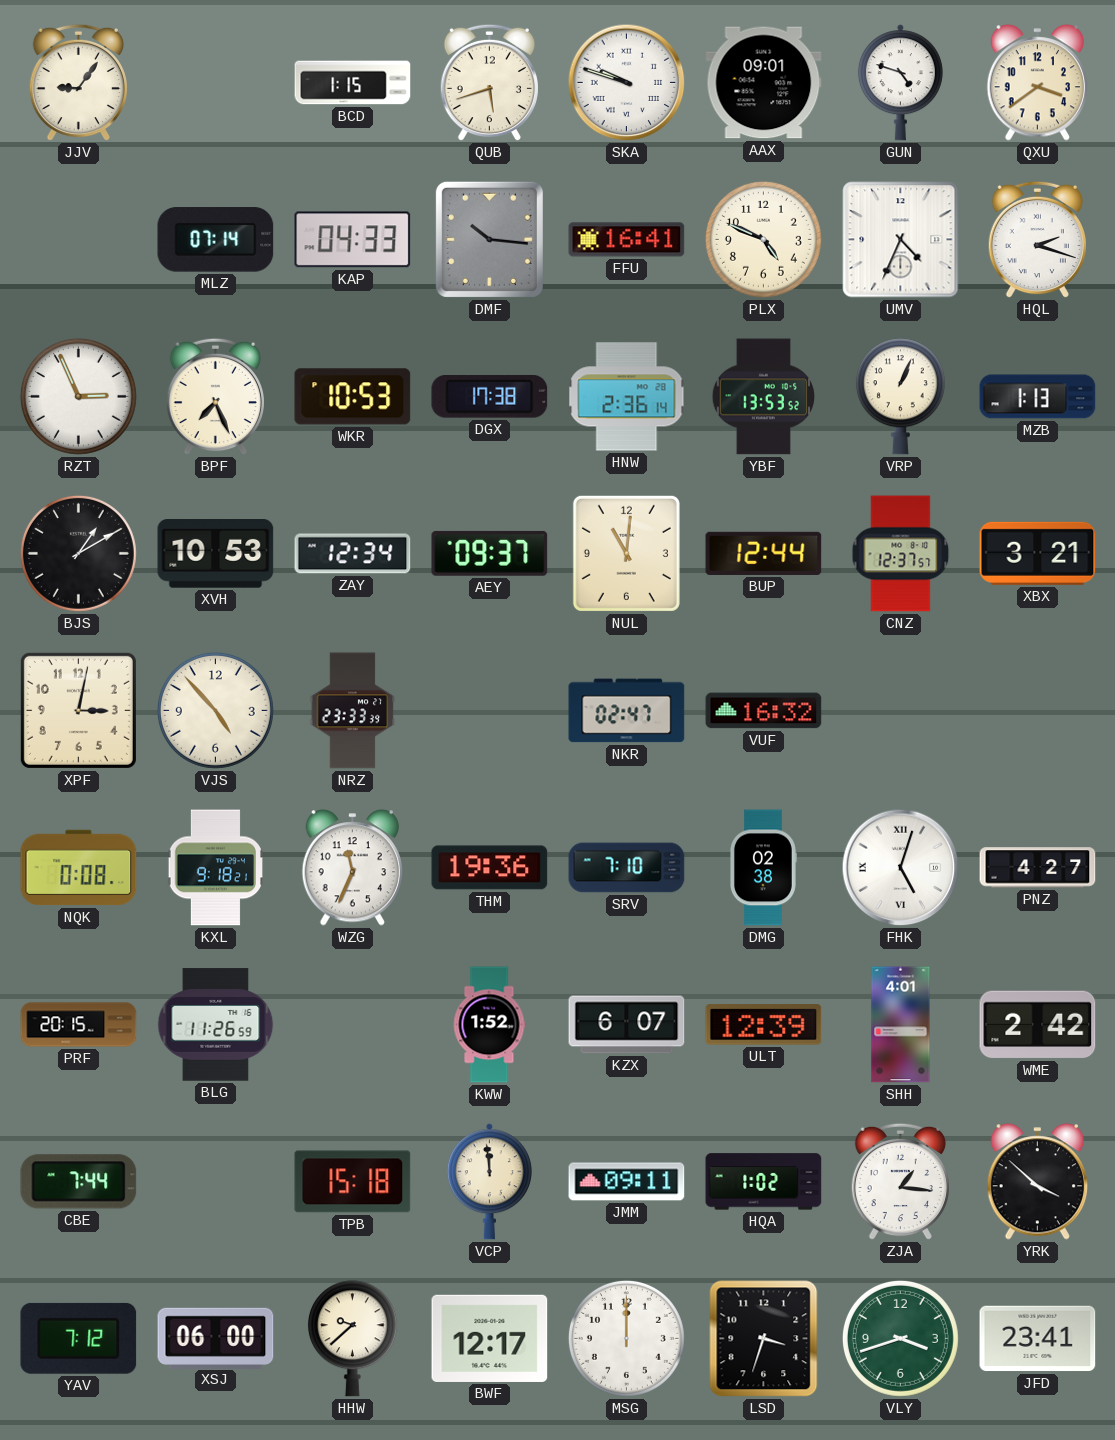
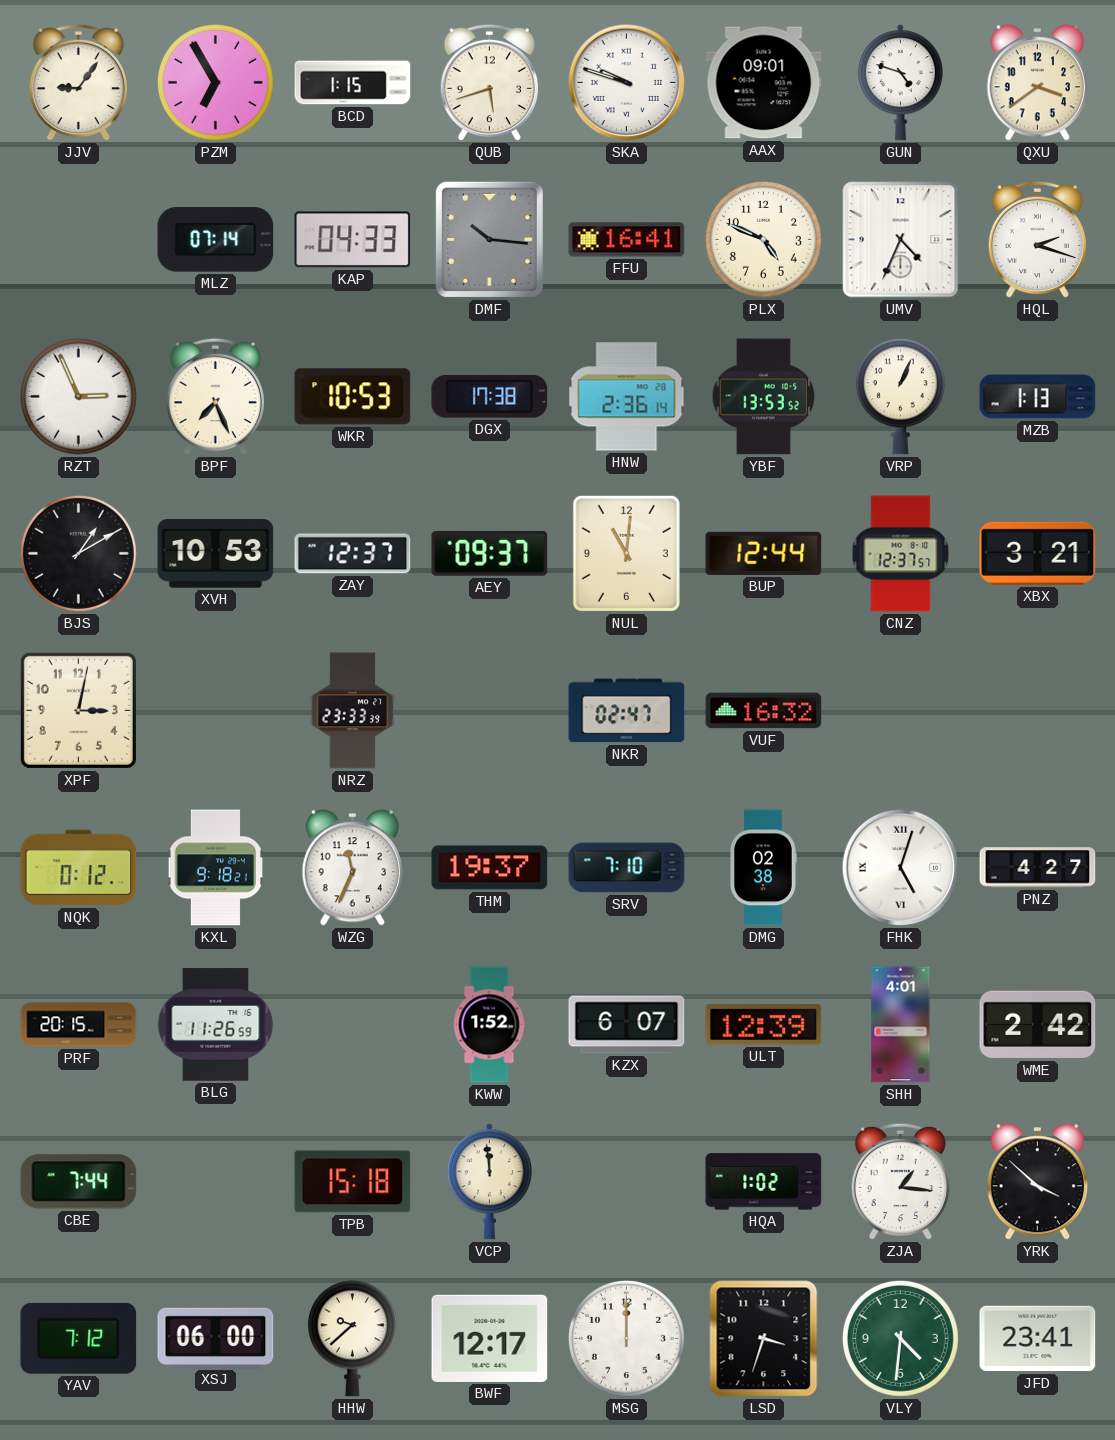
PZM: none -> 6:55
ZAY: 12:34 -> 12:37
VJS: 4:53 -> none
NQK: 0:08 -> 0:12
THM: 19:36 -> 19:37
JMM: 09:11 -> none
VLY: 3:42 -> 4:31
